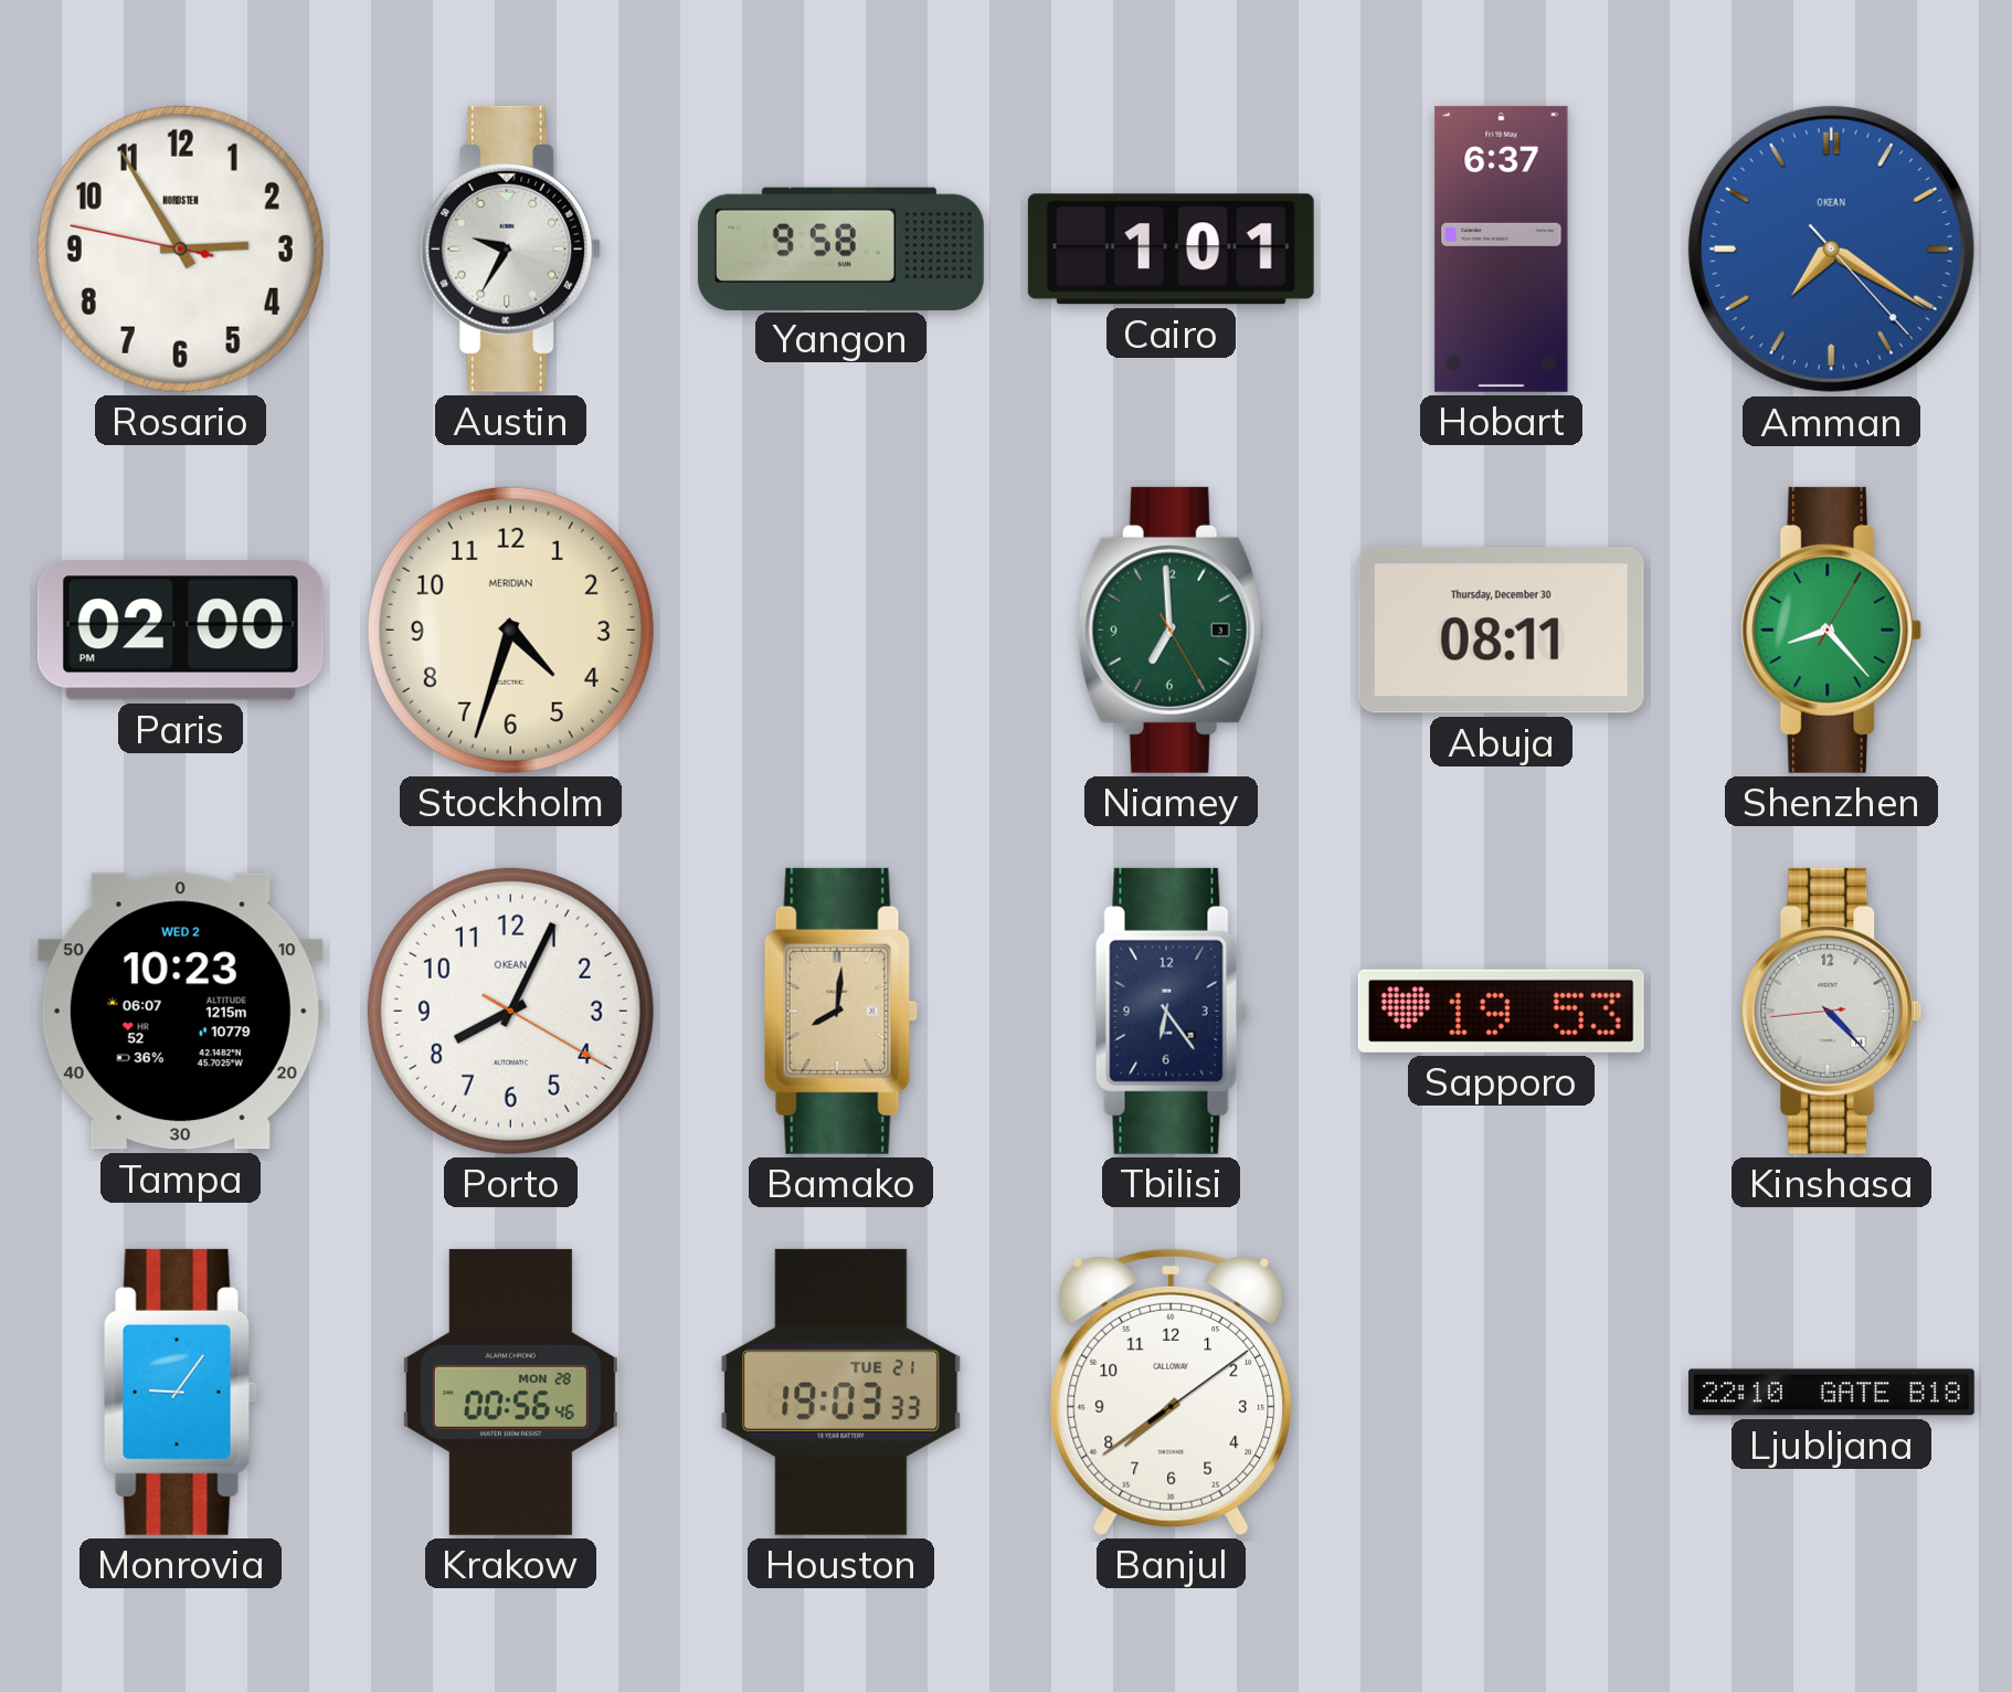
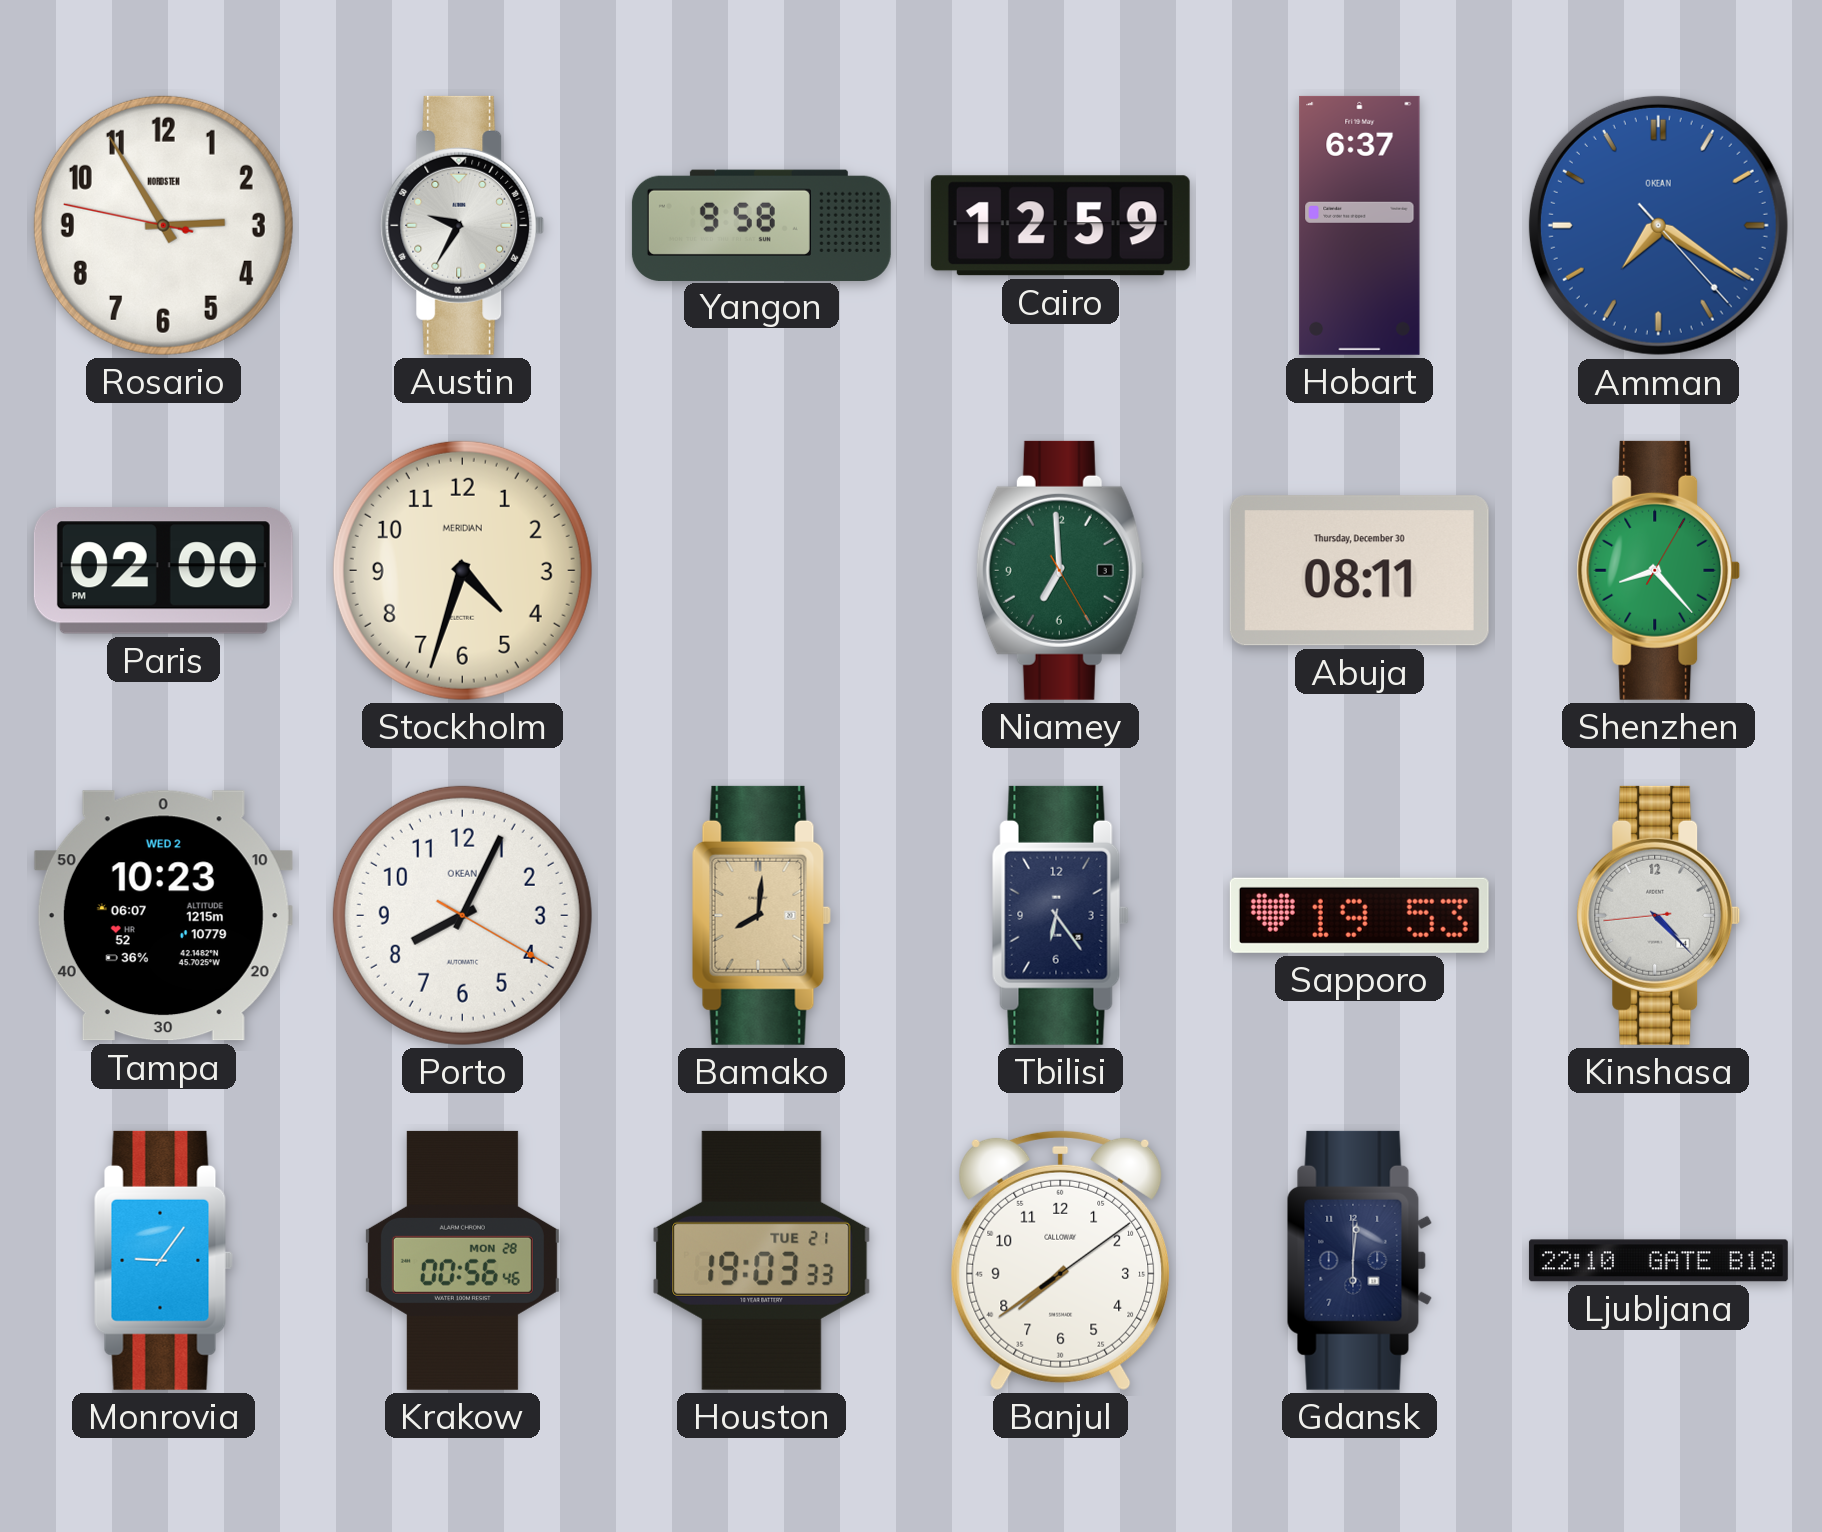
Cairo: 1:01 -> 12:59
Gdansk: none -> 6:01
